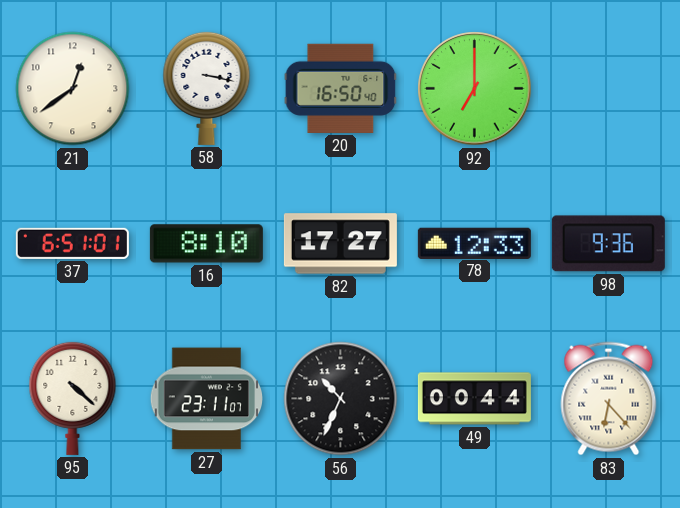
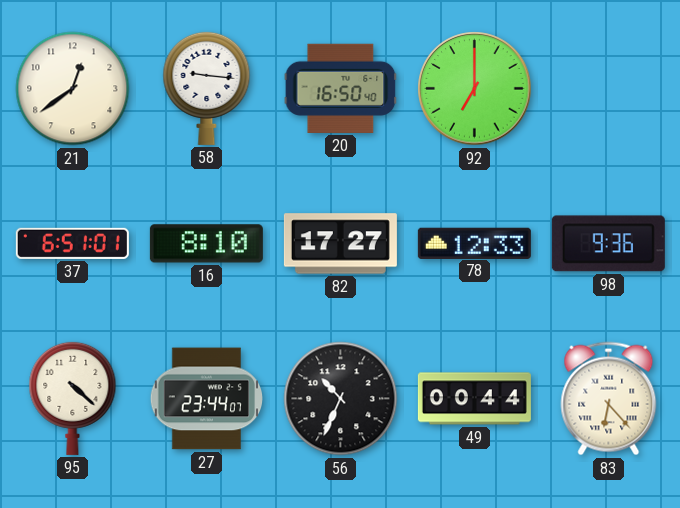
58: 3:17 -> 9:16
27: 23:11 -> 23:44
